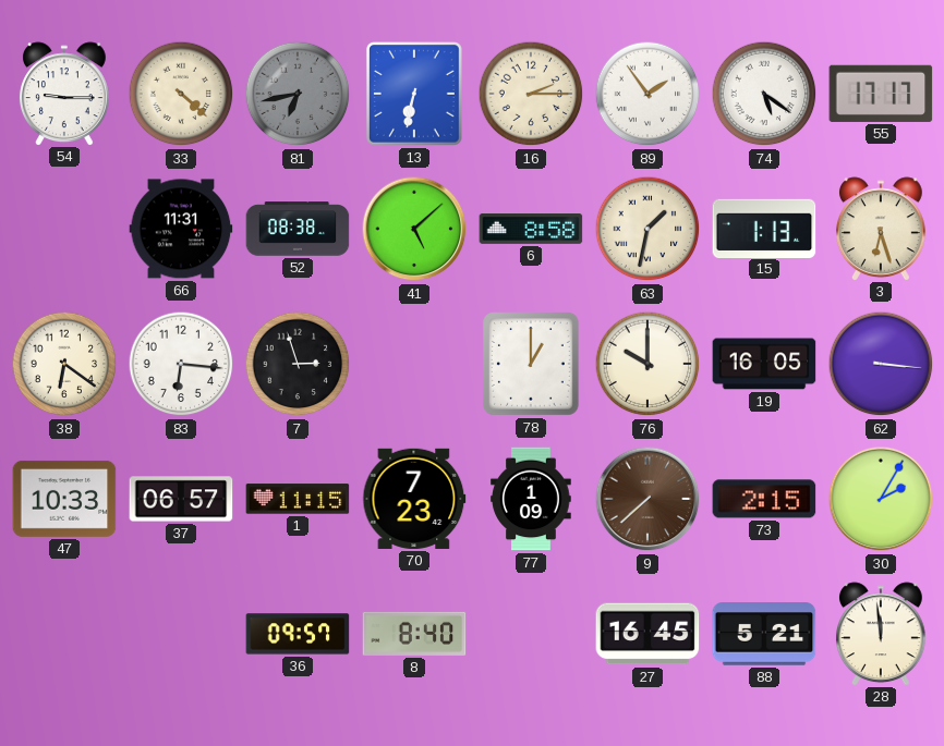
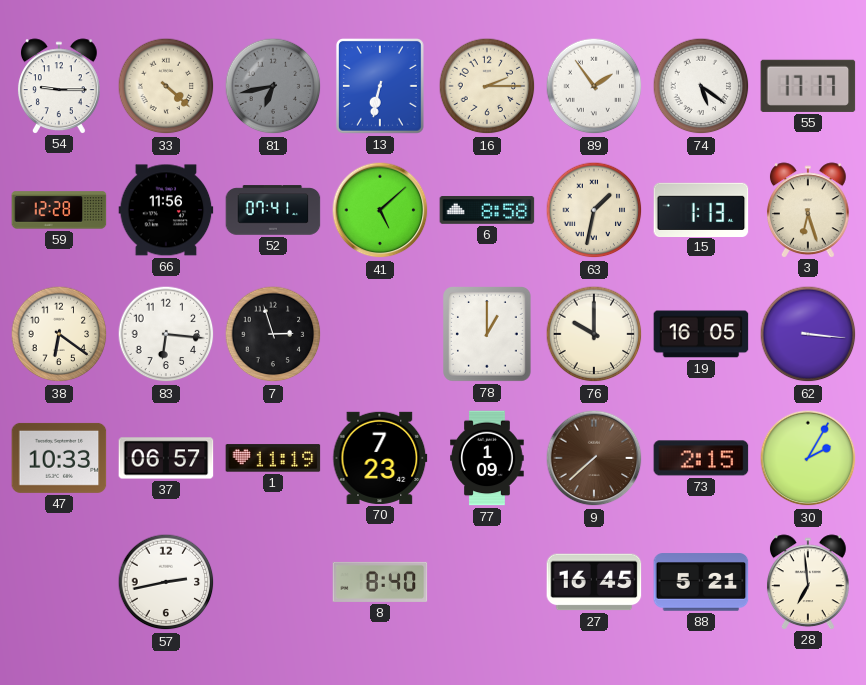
59: none -> 12:28
66: 11:31 -> 11:56
52: 08:38 -> 07:41
1: 11:15 -> 11:19
57: none -> 2:43
36: 09:57 -> none
28: 11:59 -> 6:59
